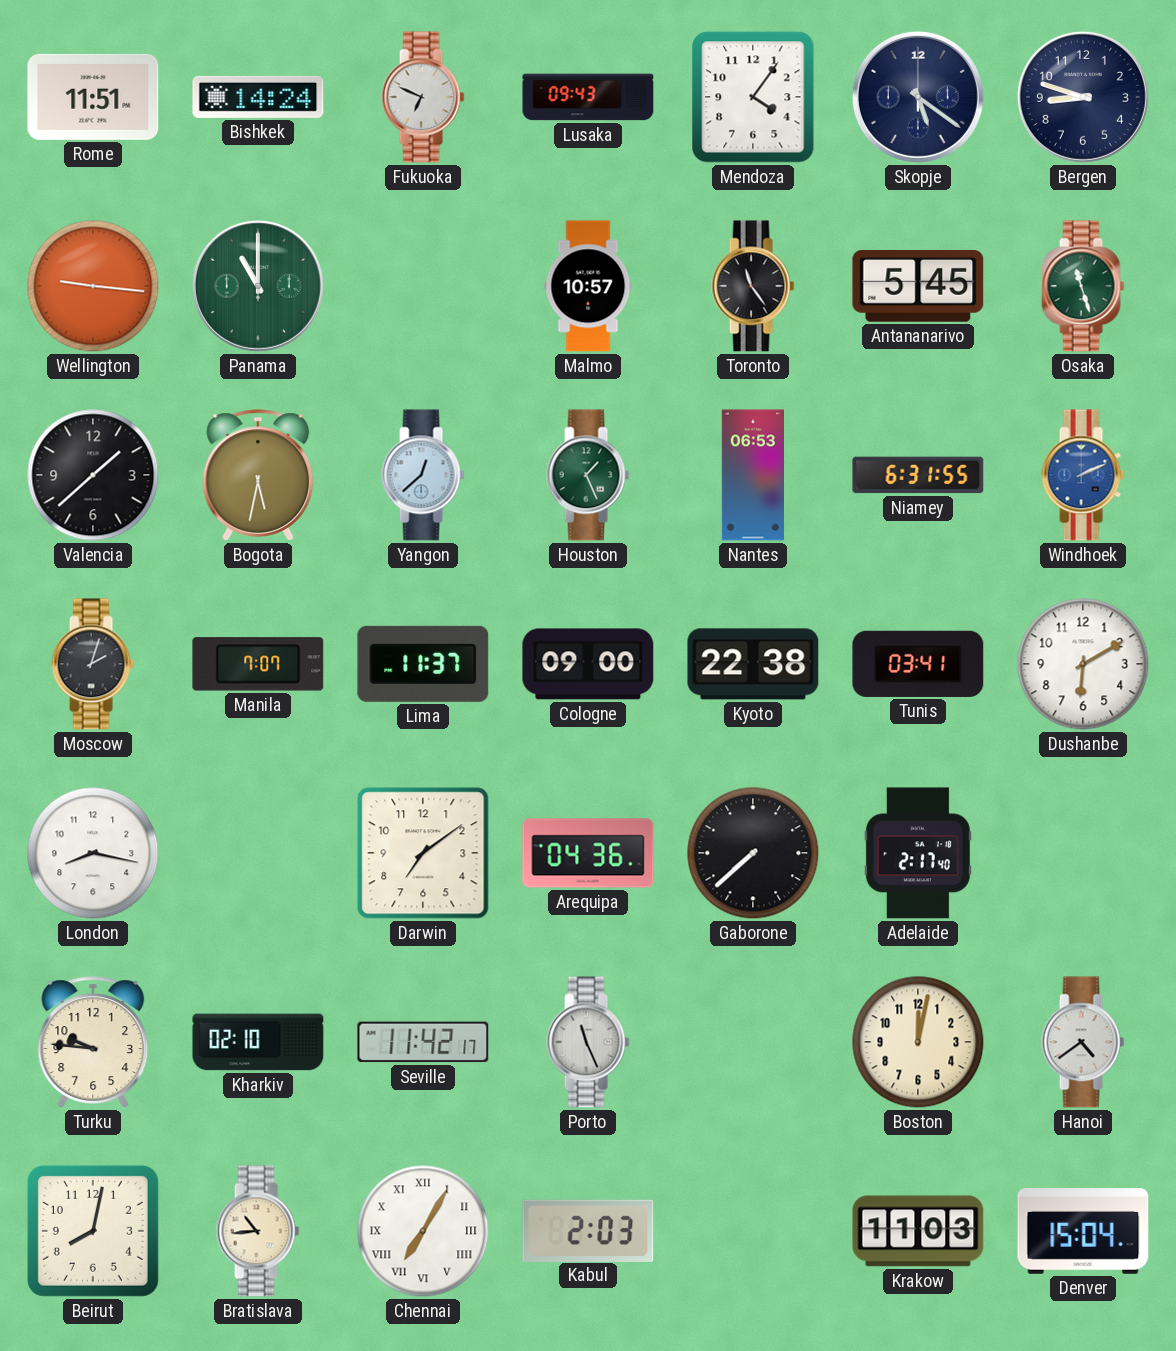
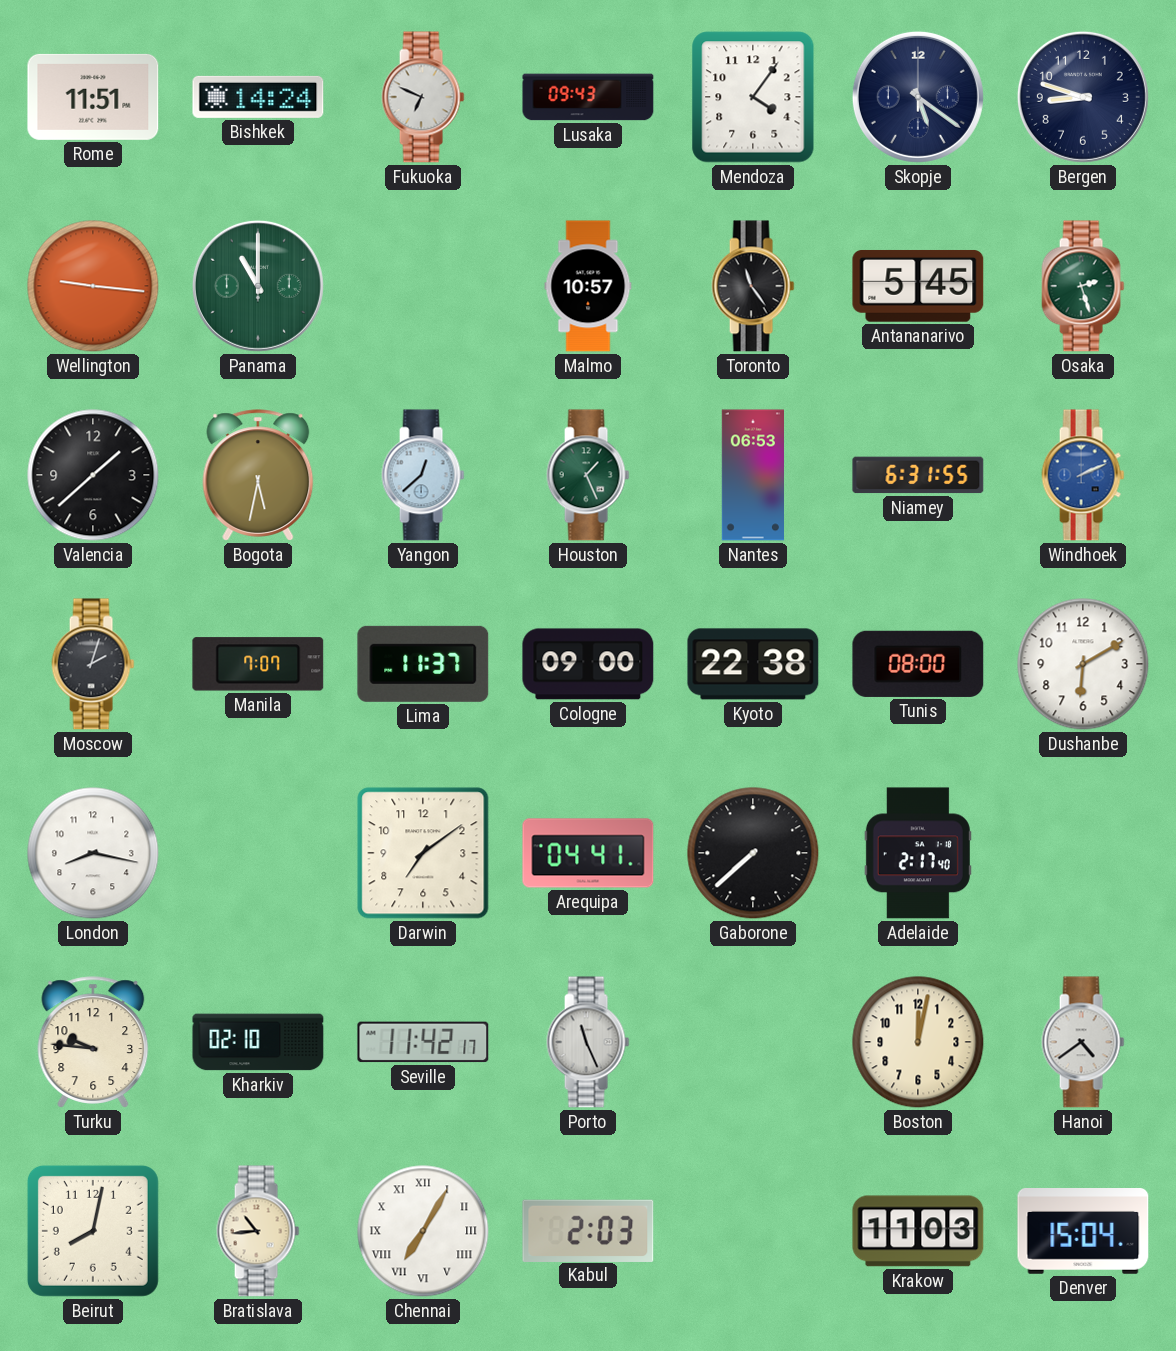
Osaka: 11:27 -> 2:27
Tunis: 03:41 -> 08:00
Arequipa: 04:36 -> 04:41
